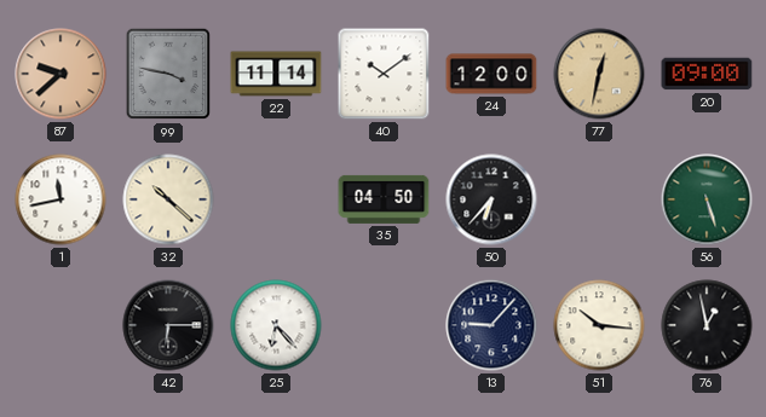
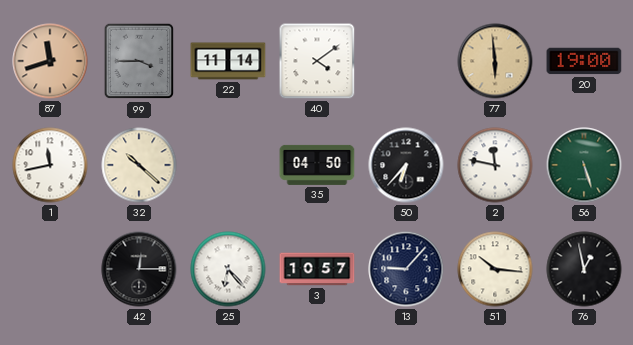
87: 9:38 -> 11:42
99: 3:47 -> 3:45
40: 10:09 -> 4:09
24: 12:00 -> none
77: 12:32 -> 5:59
20: 09:00 -> 19:00
2: none -> 11:47
42: 6:15 -> 12:15
3: none -> 10:57
